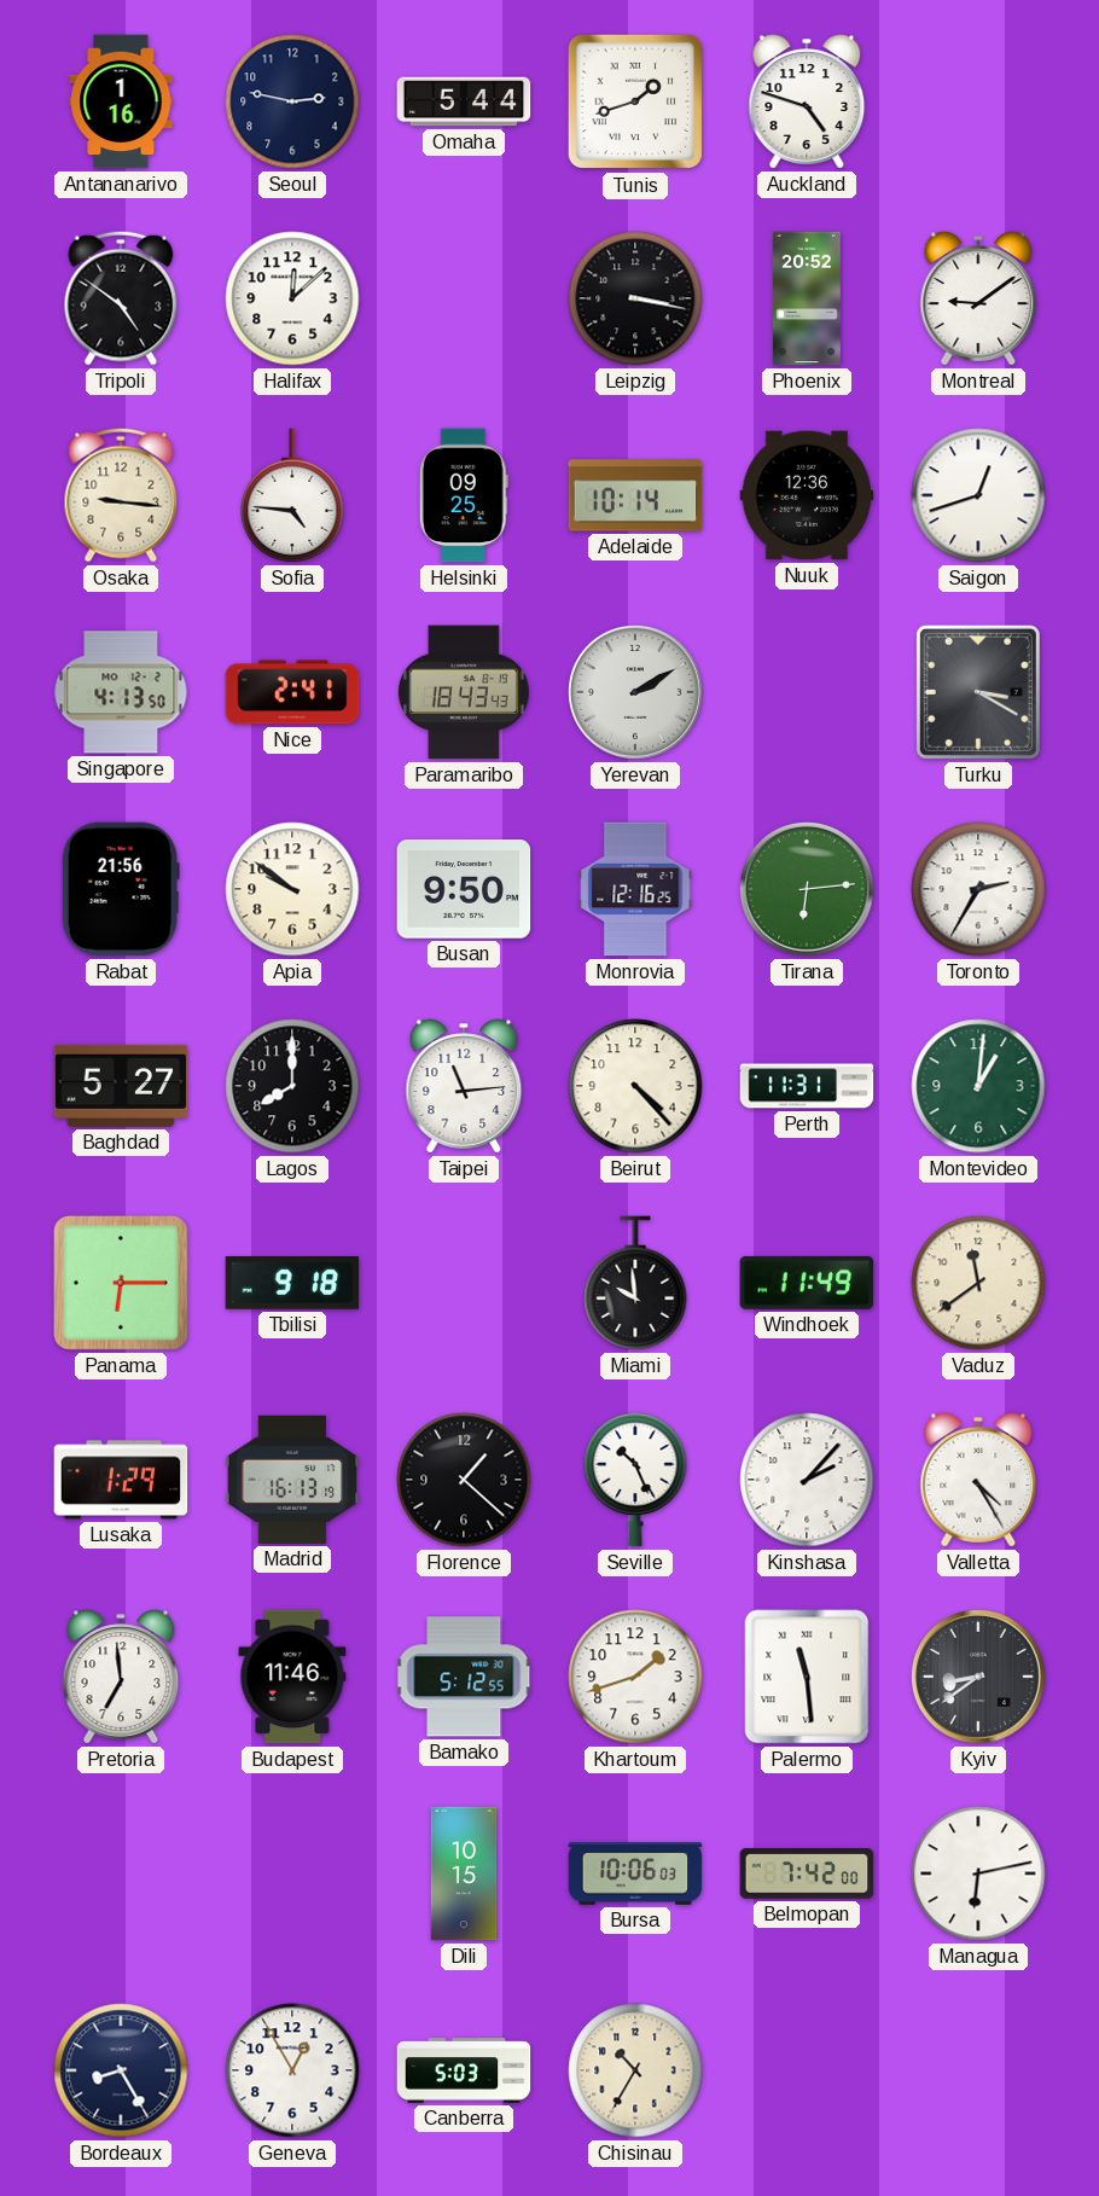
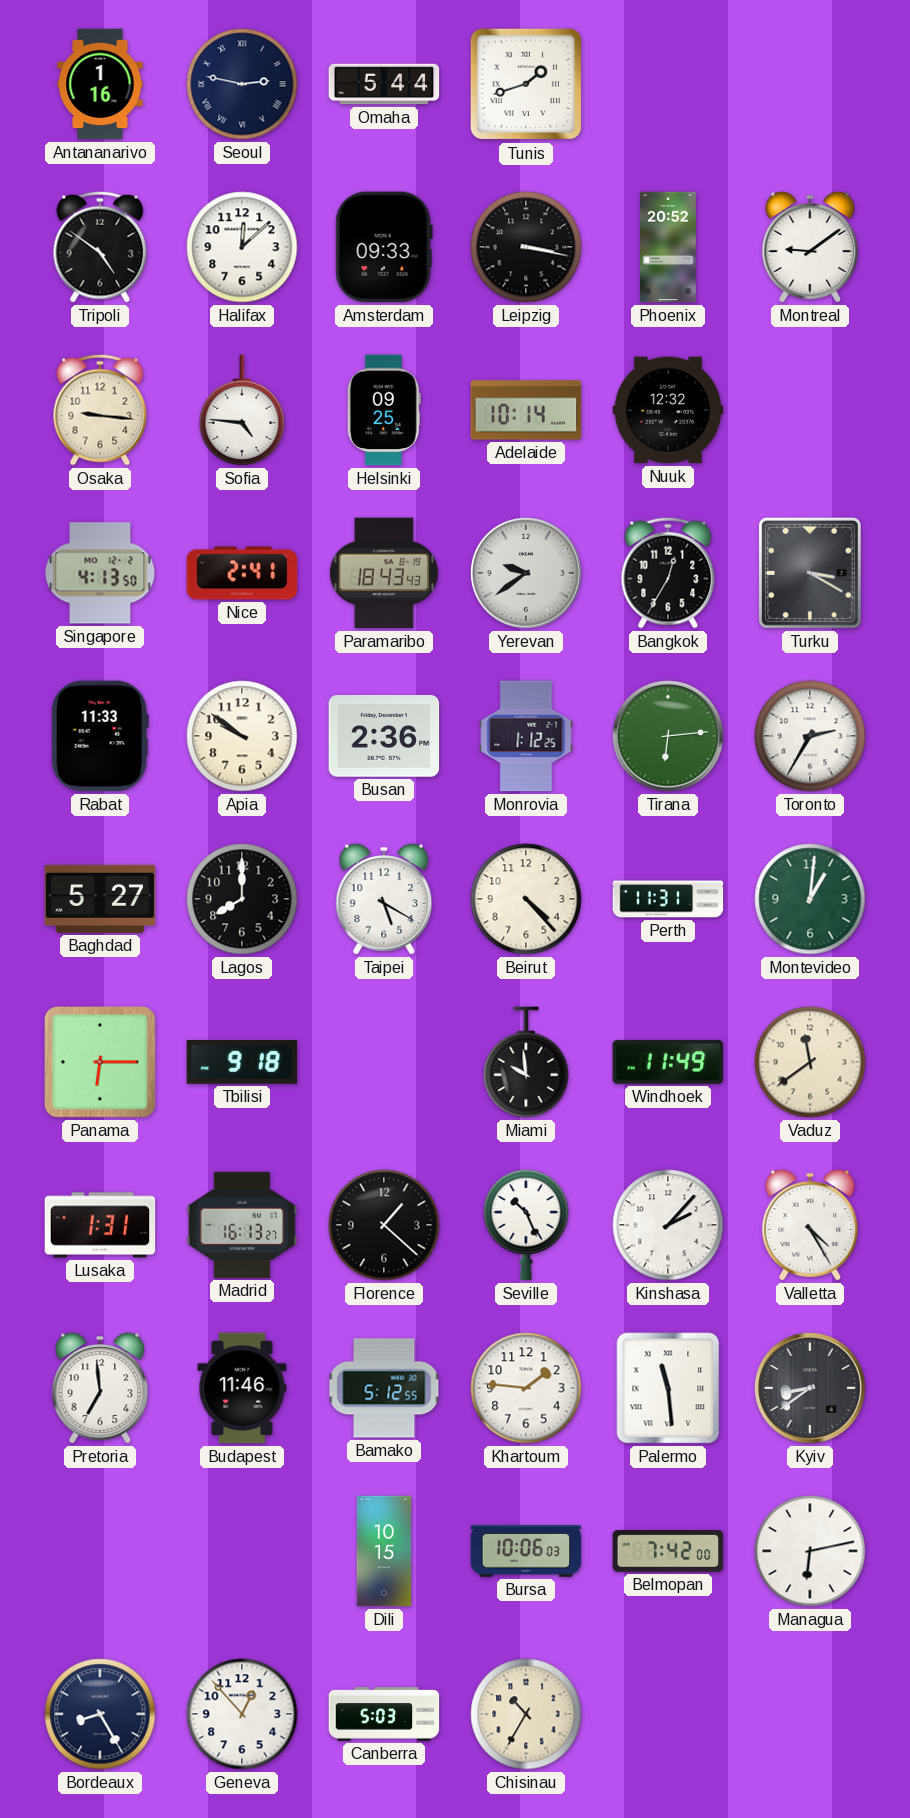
Seoul numerals: Arabic -> Roman
Auckland: 4:48 -> none
Amsterdam: none -> 09:33
Nuuk: 12:36 -> 12:32
Saigon: 12:42 -> none
Yerevan: 2:10 -> 9:39
Bangkok: none -> 12:35
Rabat: 21:56 -> 11:33
Busan: 9:50 -> 2:36
Monrovia: 12:16 -> 1:12
Taipei: 11:14 -> 5:20
Lusaka: 1:29 -> 1:31
Madrid: 16:13:19 -> 16:13:27
Khartoum: 1:42 -> 1:46
Geneva: 12:55 -> 12:53
